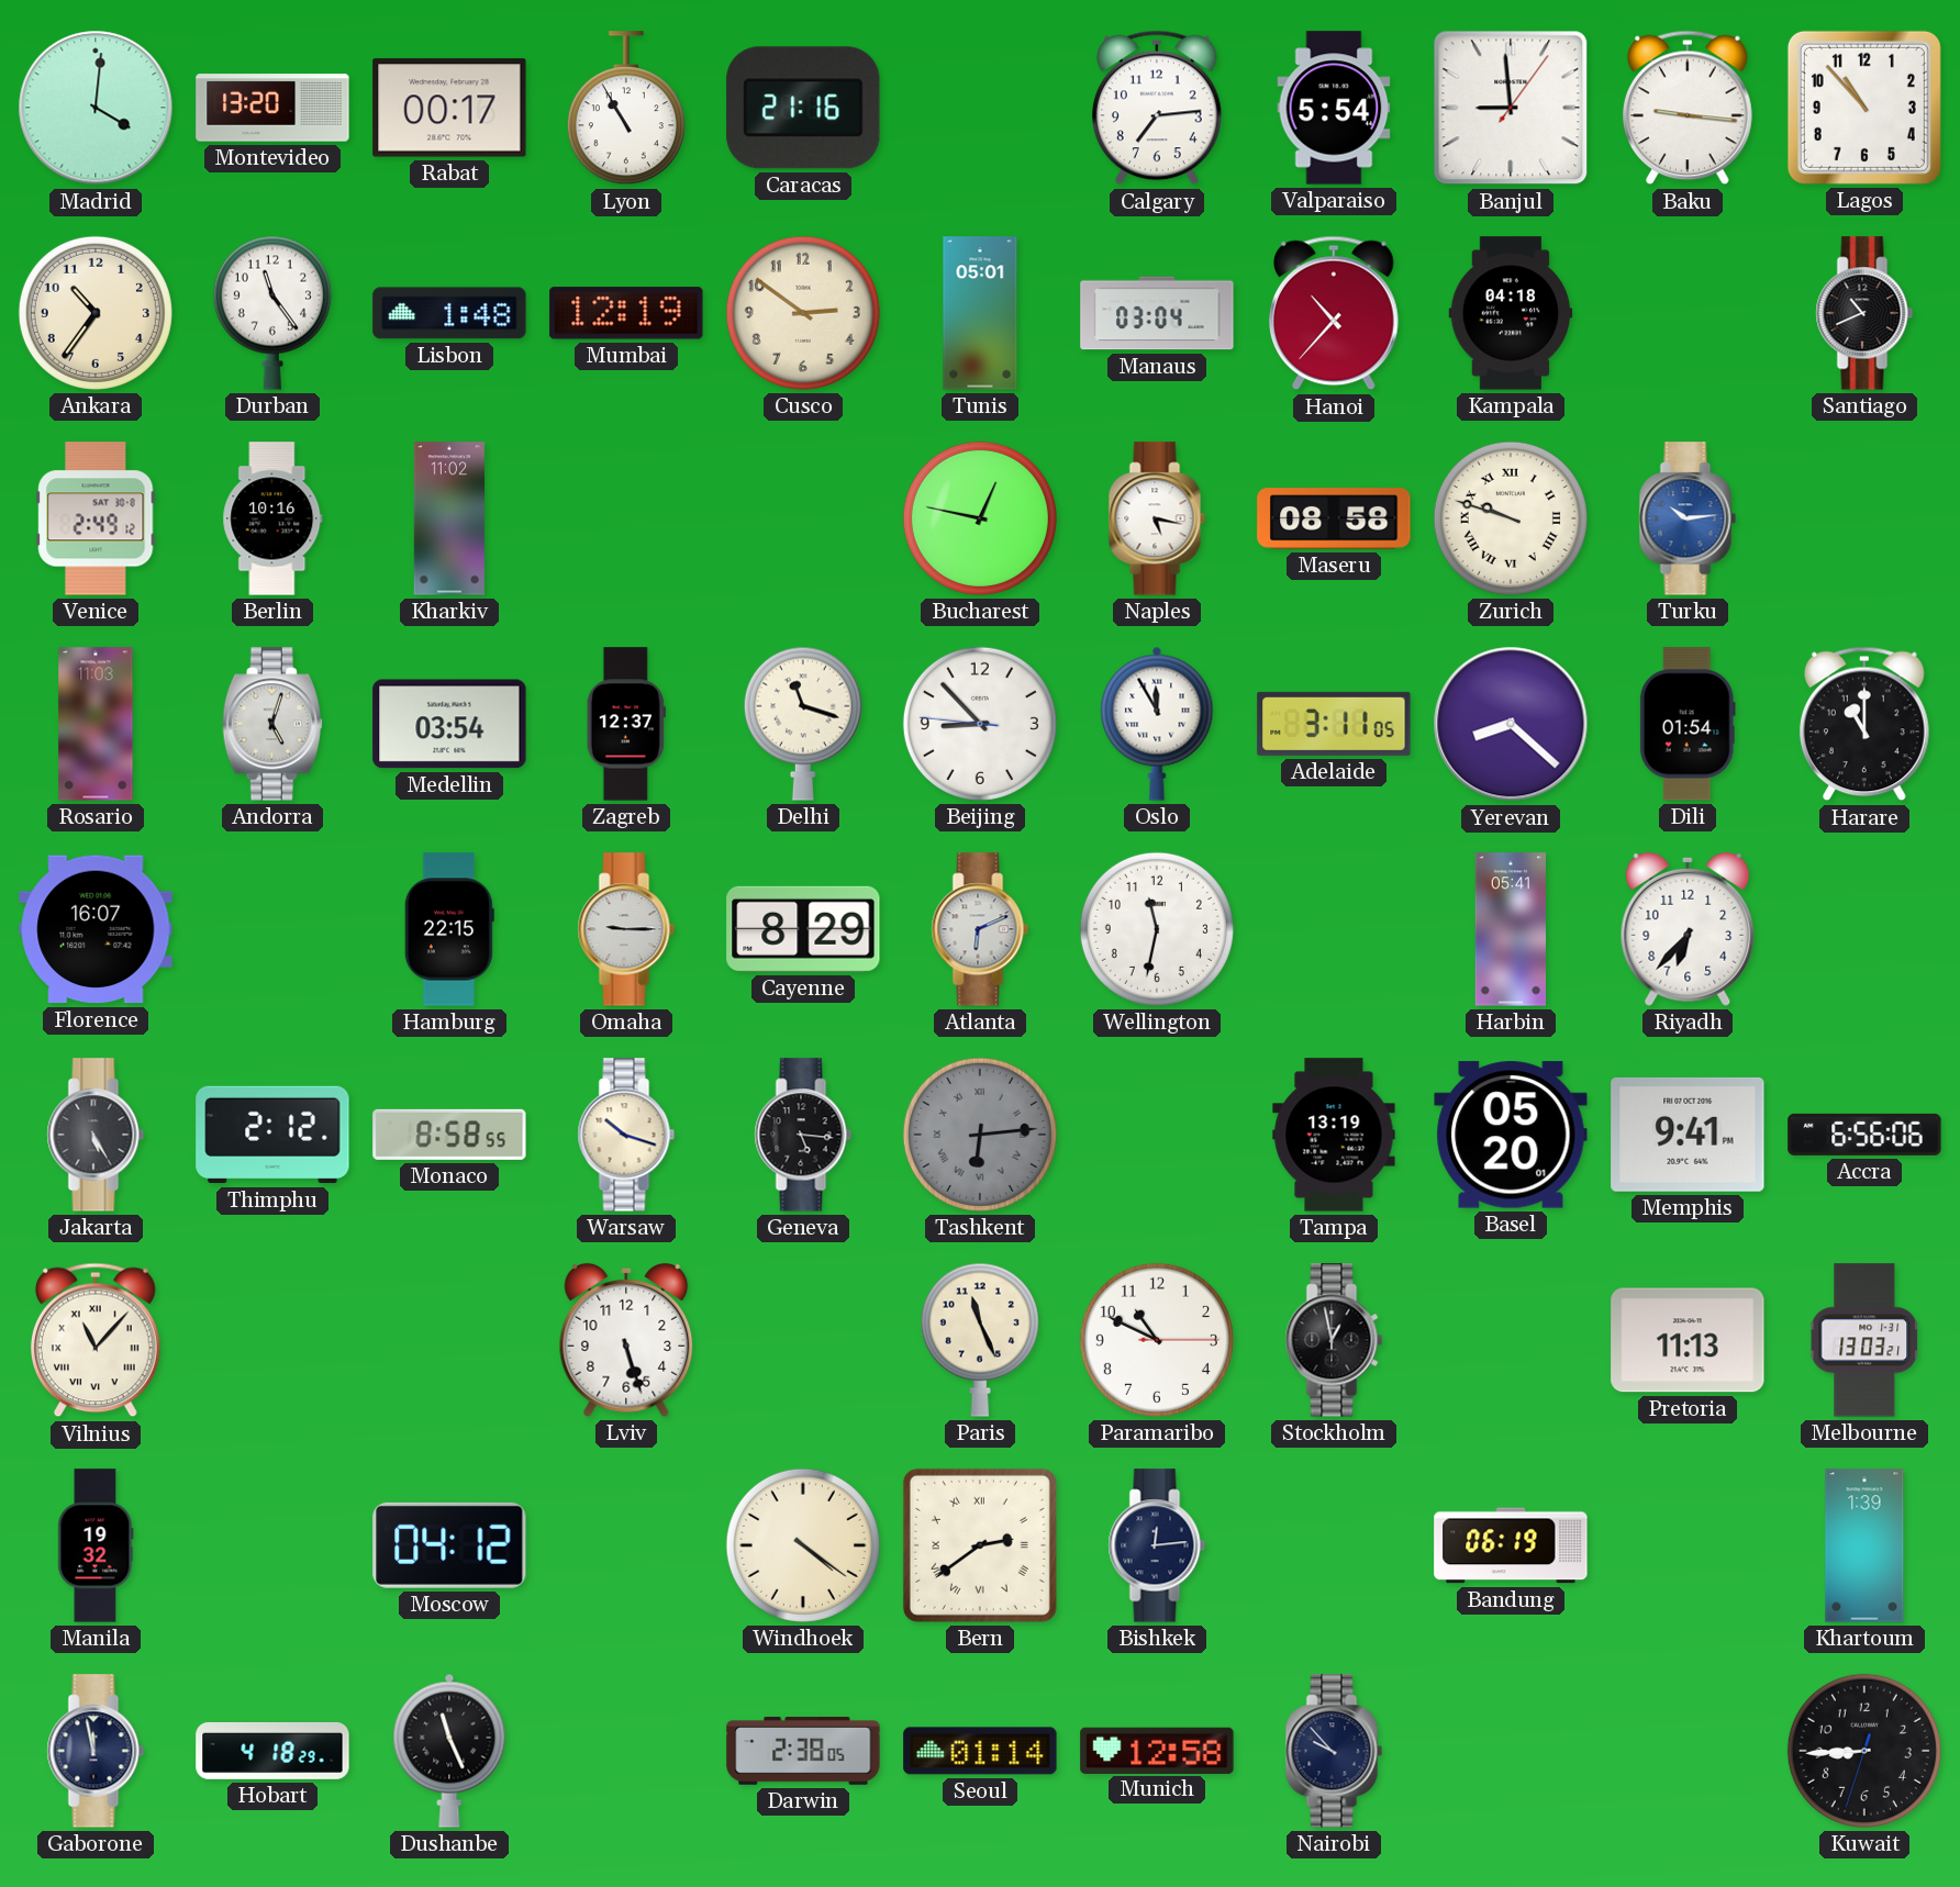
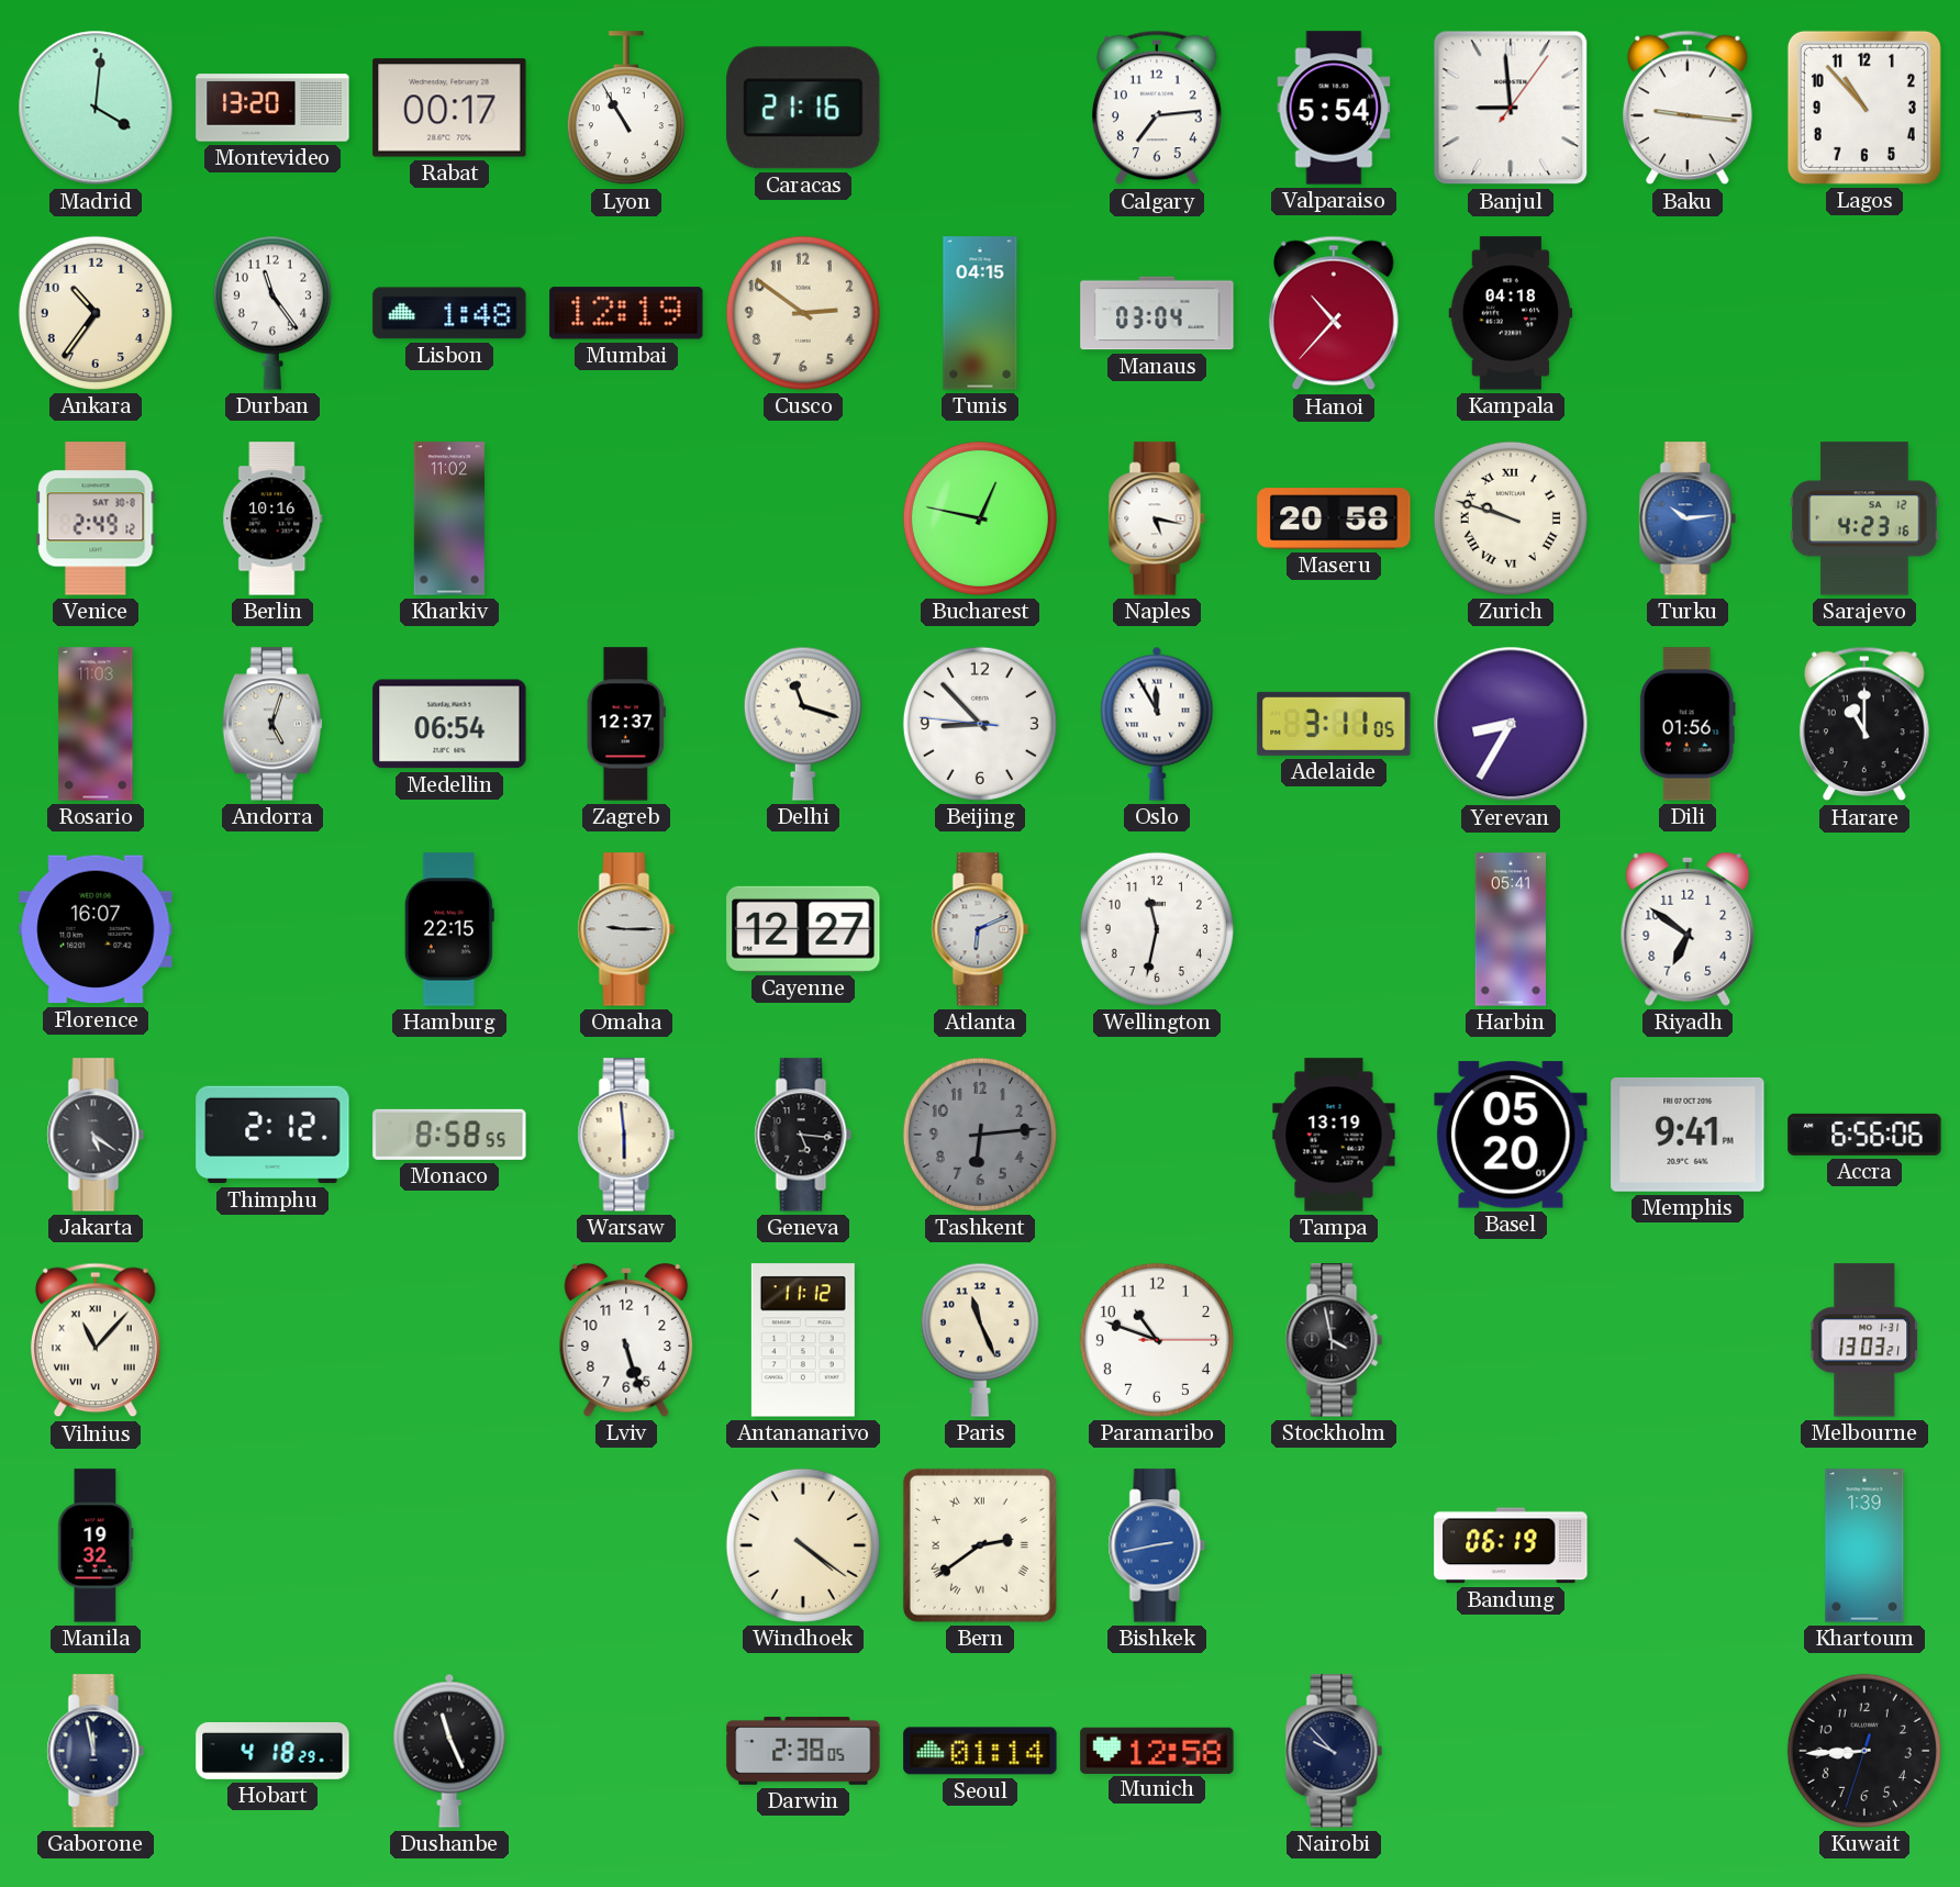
Tunis: 05:01 -> 04:15
Santiago: 10:41 -> none
Maseru: 08:58 -> 20:58
Sarajevo: none -> 4:23
Medellin: 03:54 -> 06:54
Yerevan: 8:22 -> 8:35
Dili: 01:54 -> 01:56
Cayenne: 8:29 -> 12:27
Riyadh: 6:37 -> 6:51
Jakarta: 5:25 -> 5:21
Warsaw: 10:18 -> 5:59
Tashkent numerals: Roman -> Arabic
Antananarivo: none -> 11:12
Paramaribo: 10:49 -> 10:48
Stockholm: 12:58 -> 3:58
Pretoria: 11:13 -> none
Moscow: 04:12 -> none
Bishkek: 12:14 -> 2:43
Bishkek dial: navy -> blue
